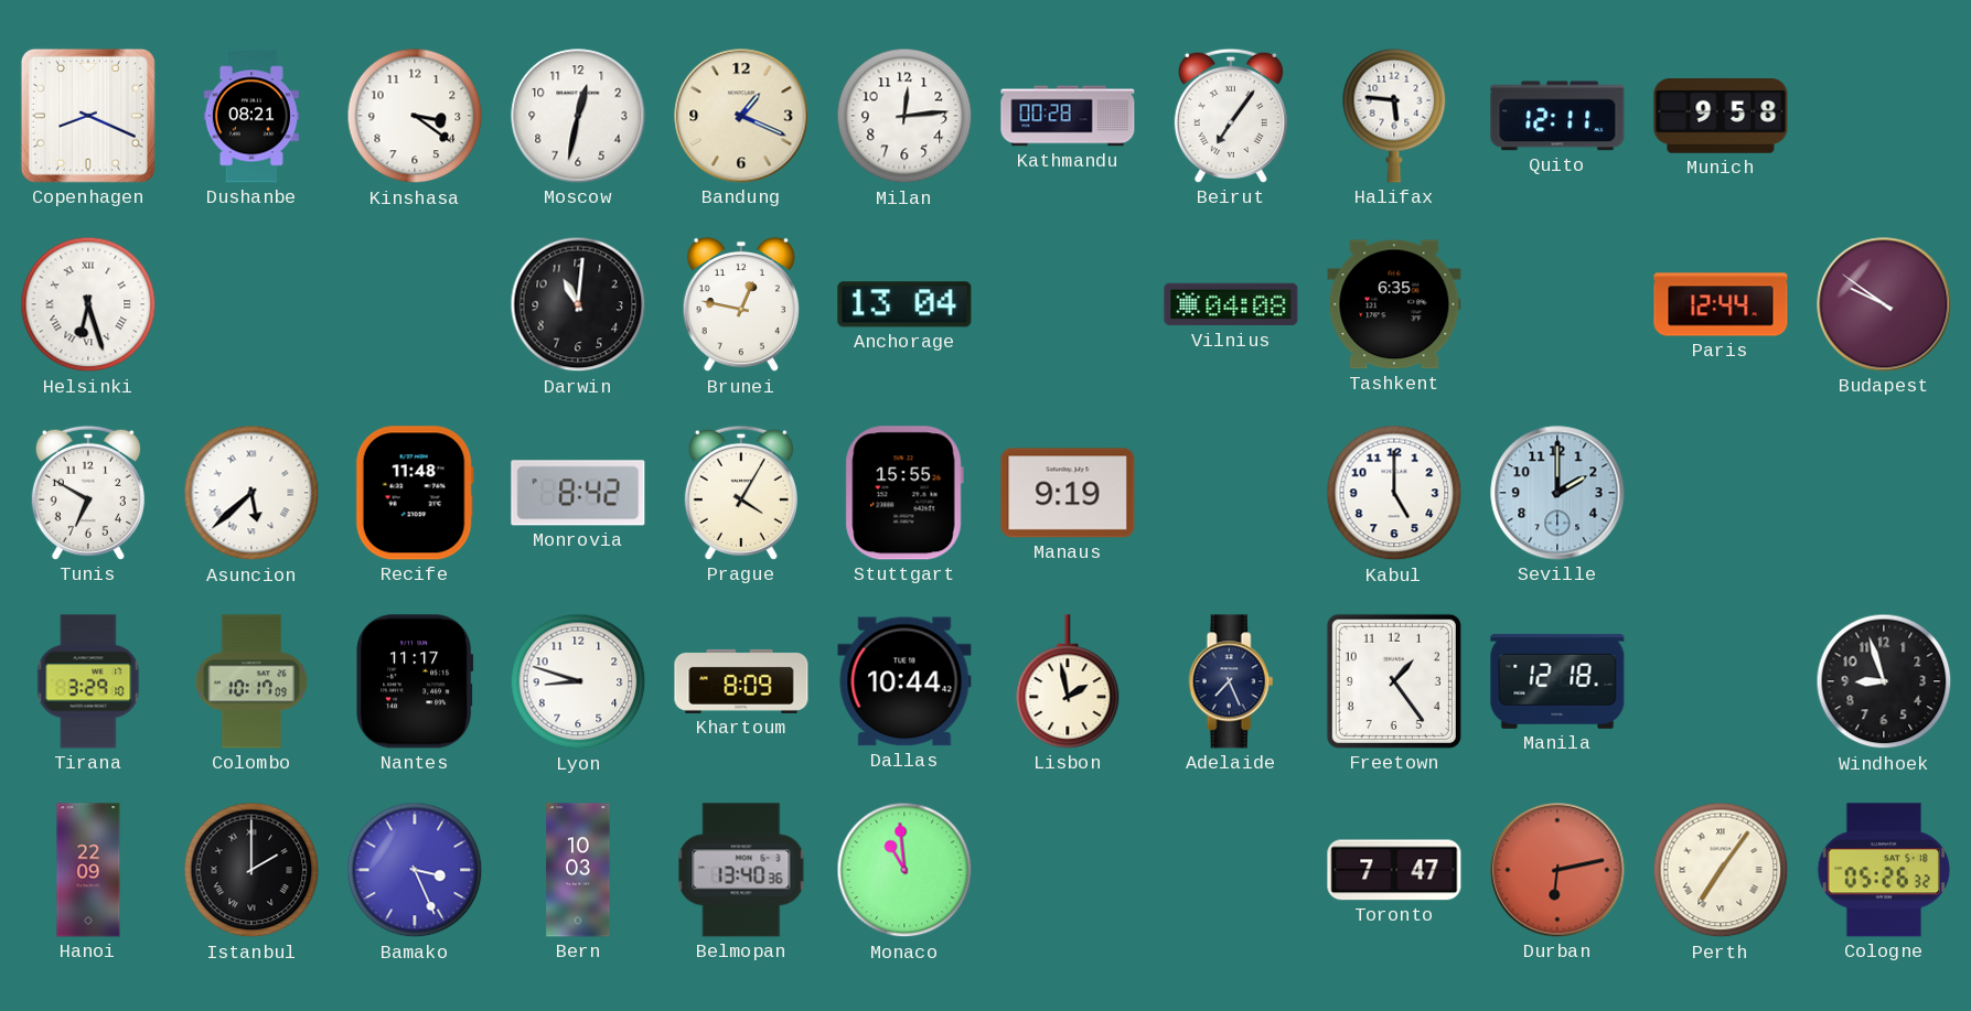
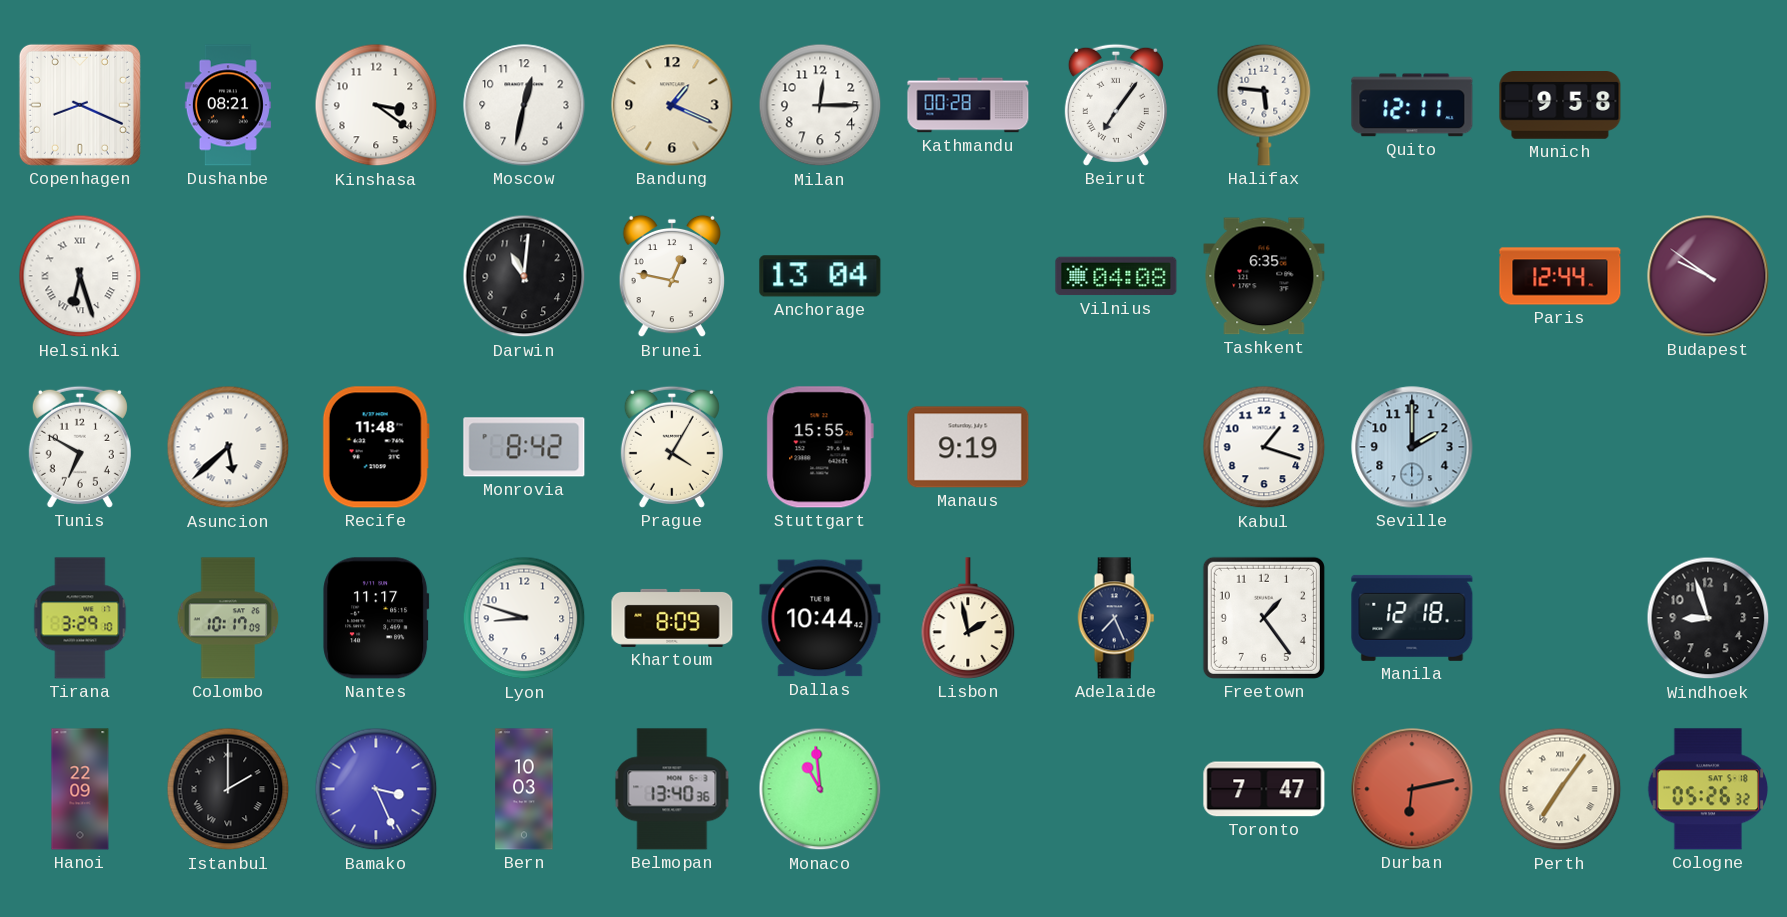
Milan: 12:14 -> 12:15
Kabul: 5:00 -> 1:18
